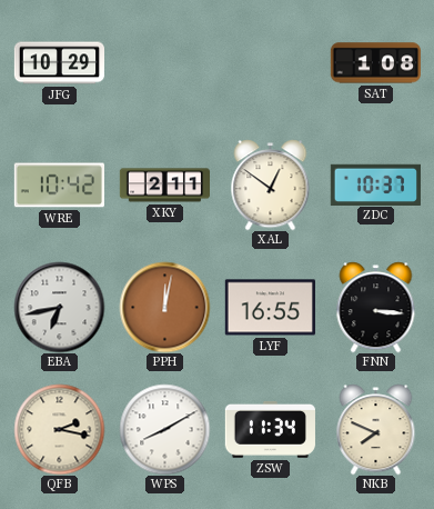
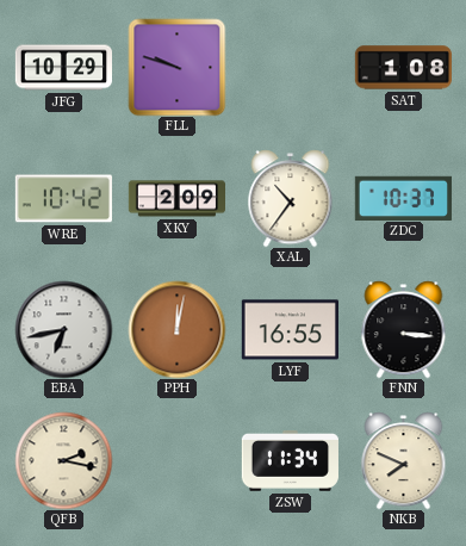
FLL: none -> 9:48
XKY: 2:11 -> 2:09
XAL: 12:51 -> 10:36
WPS: 8:10 -> none
